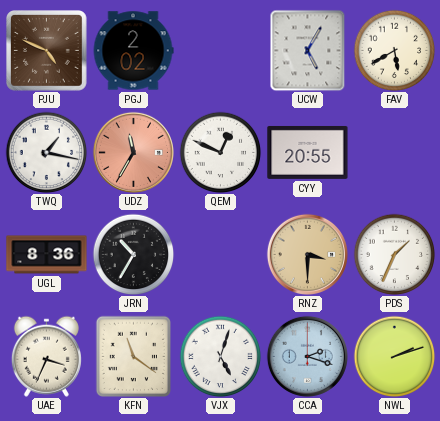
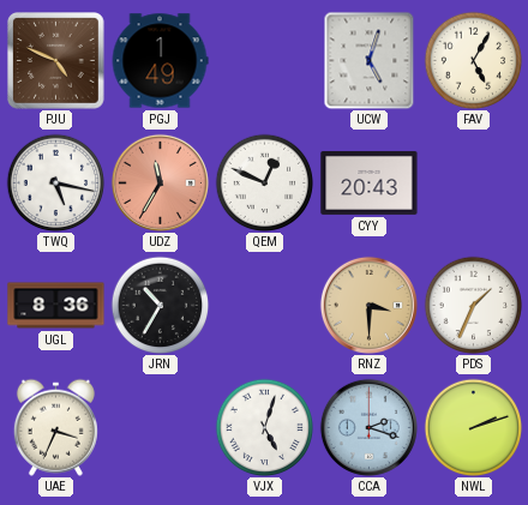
PGJ: 2:02 -> 1:49
UCW: 5:05 -> 5:03
FAV: 5:40 -> 5:05
TWQ: 1:17 -> 5:17
CYY: 20:55 -> 20:43
KFN: 11:21 -> none
